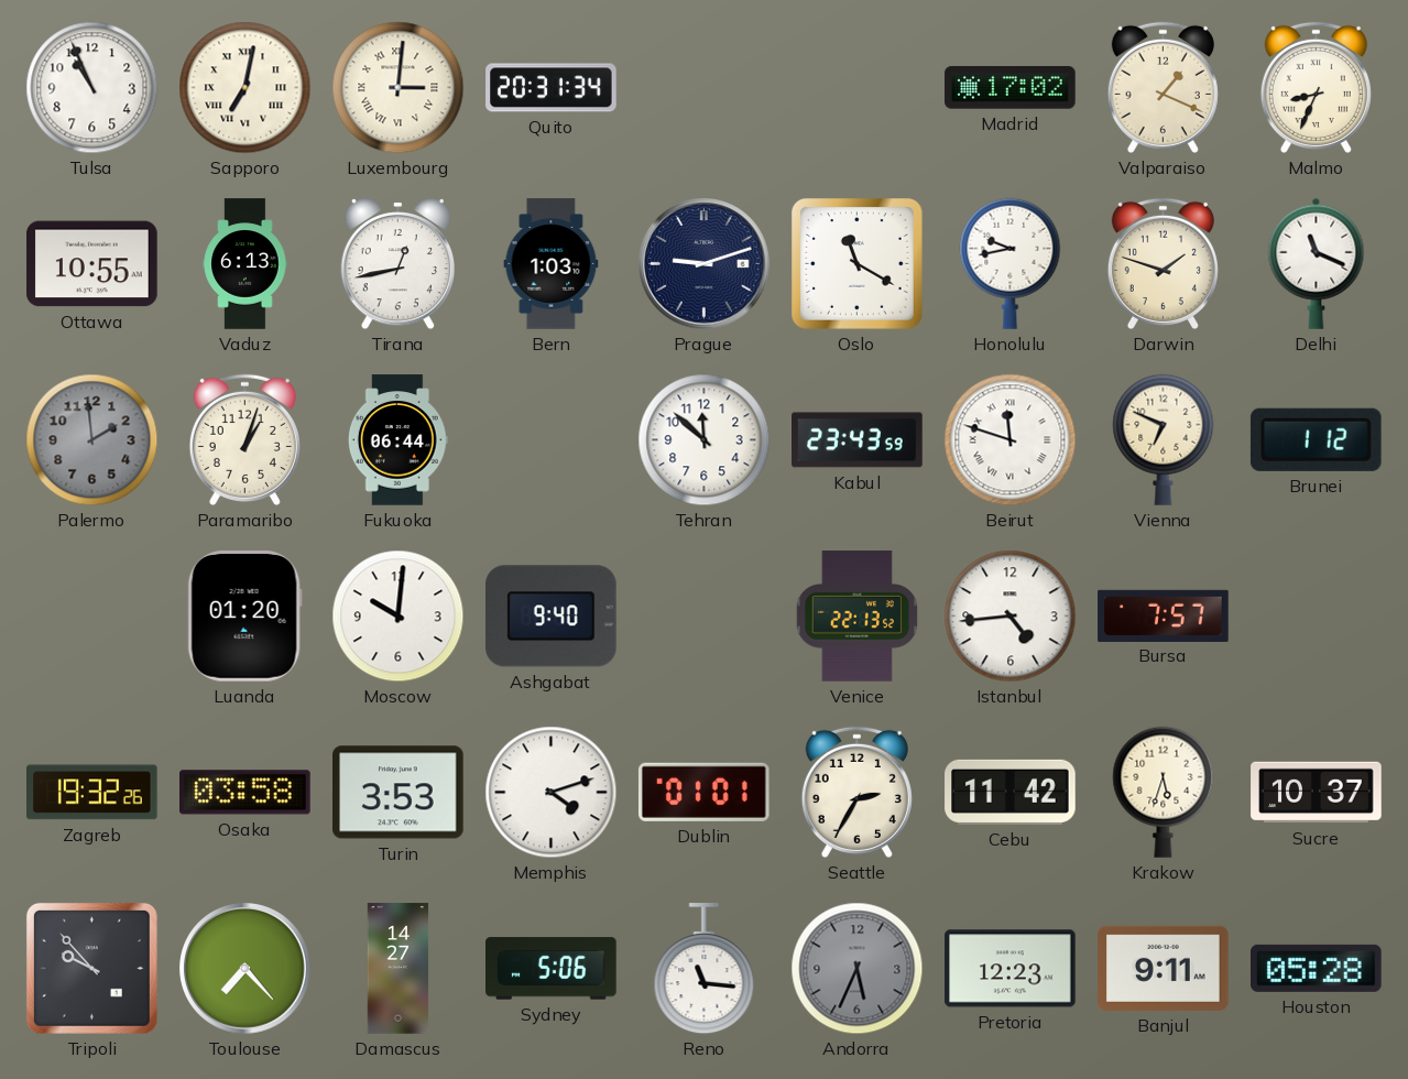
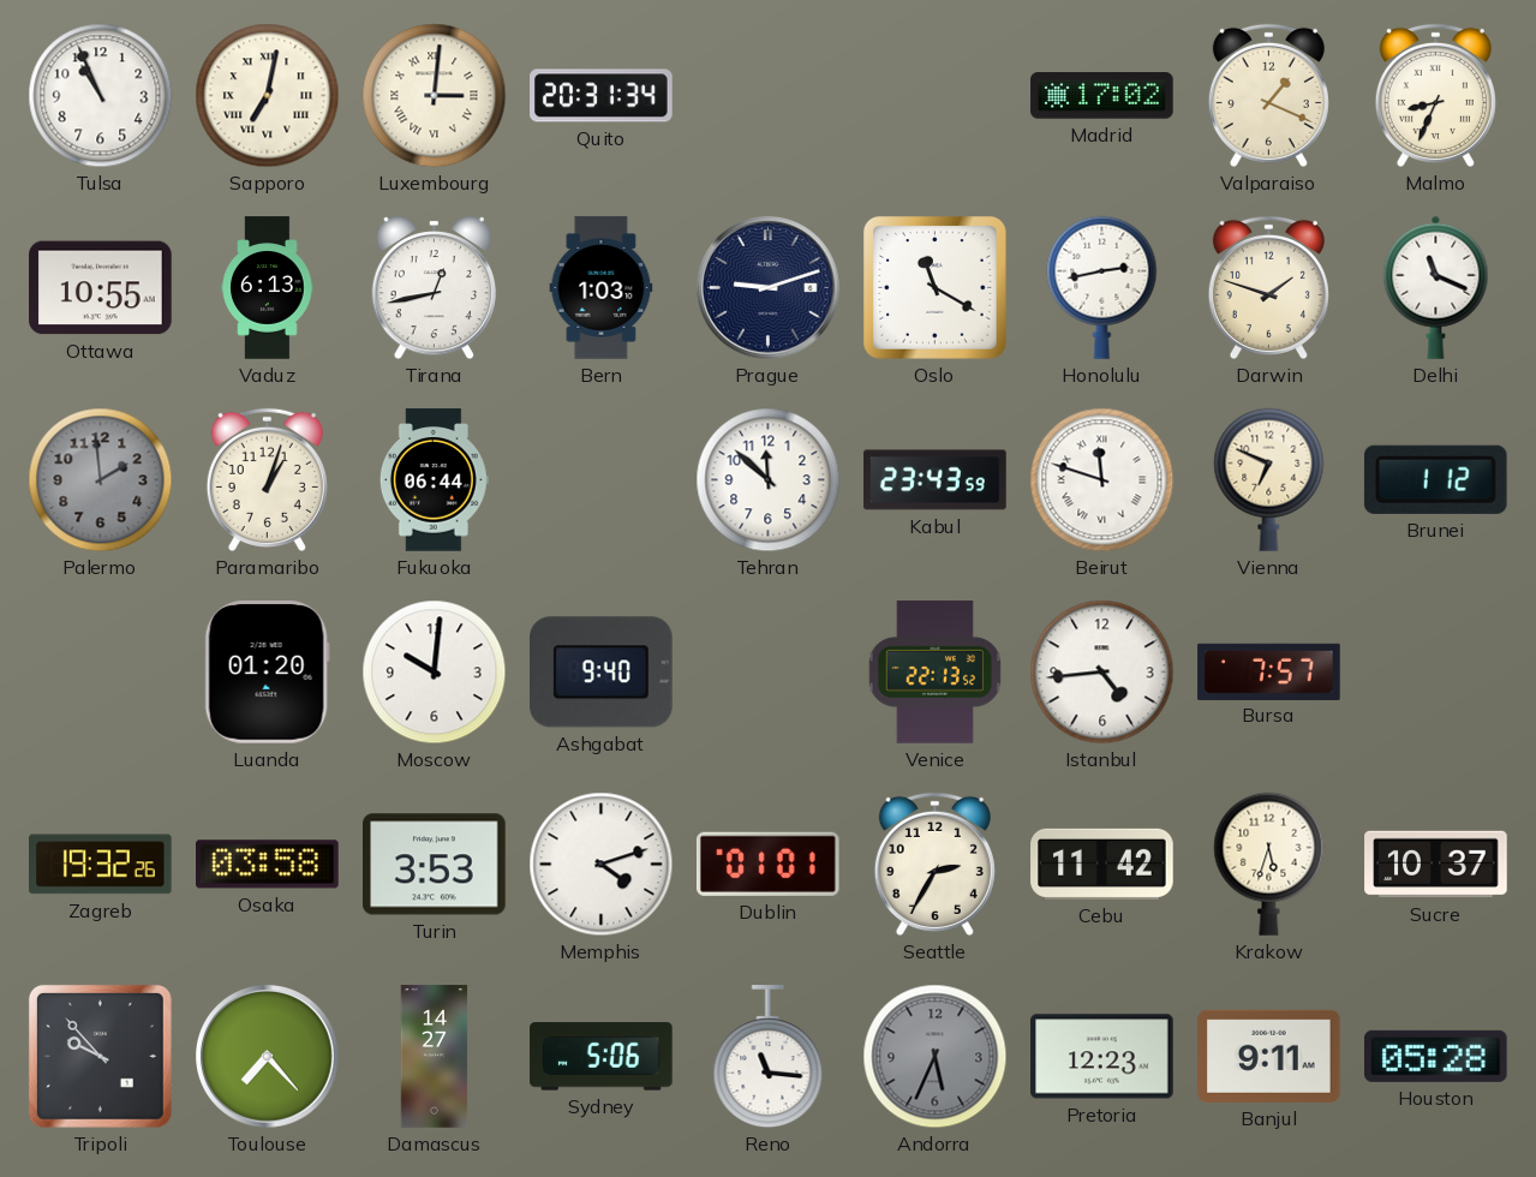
Honolulu: 9:43 -> 2:43
